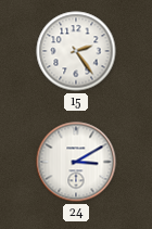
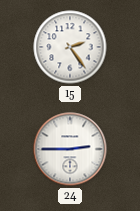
24: 3:10 -> 2:45
